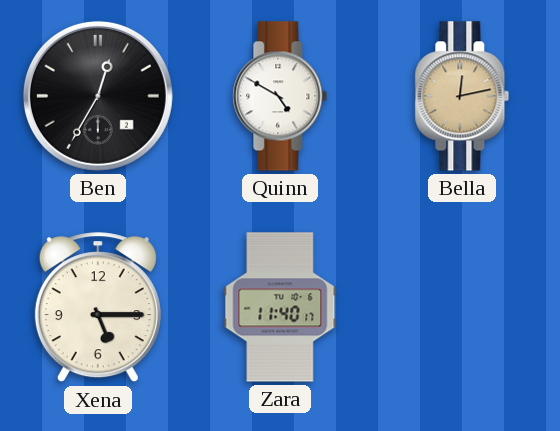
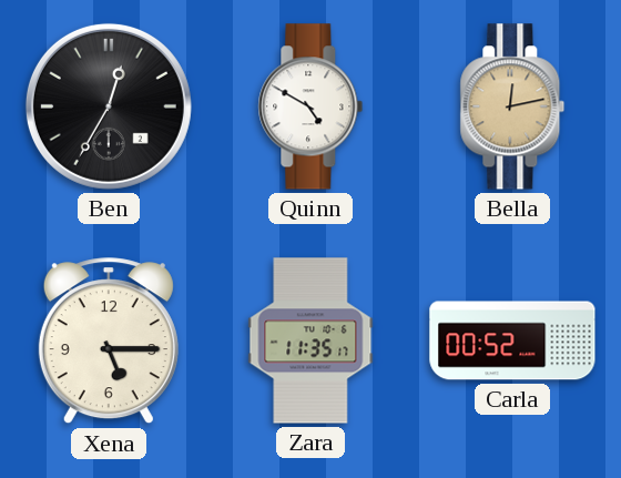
Zara: 11:40 -> 11:35
Carla: none -> 00:52
